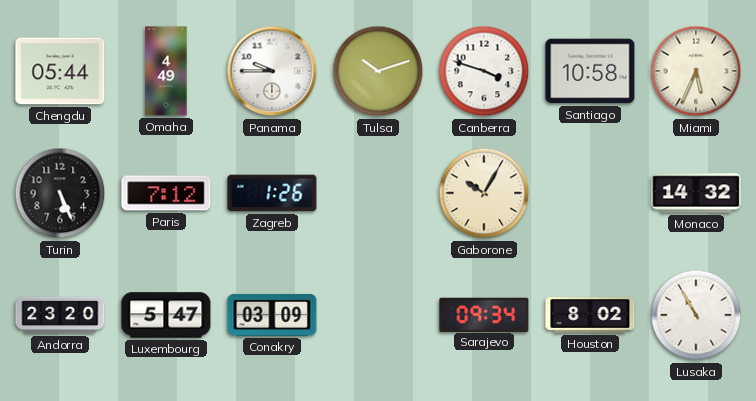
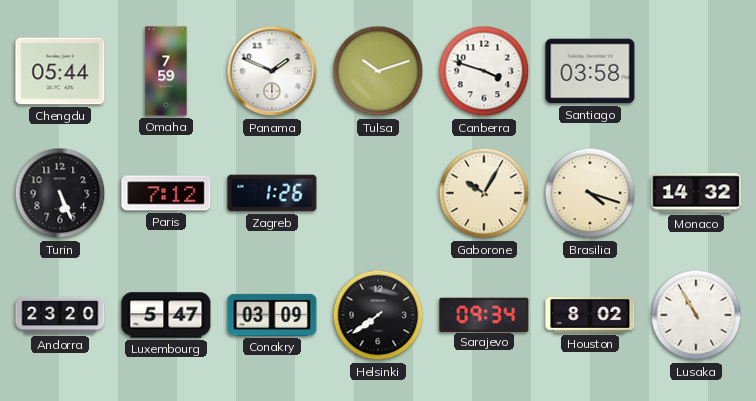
Omaha: 4:49 -> 7:59
Panama: 9:45 -> 1:49
Santiago: 10:58 -> 03:58
Miami: 5:34 -> none
Brasilia: none -> 4:18
Helsinki: none -> 7:39
